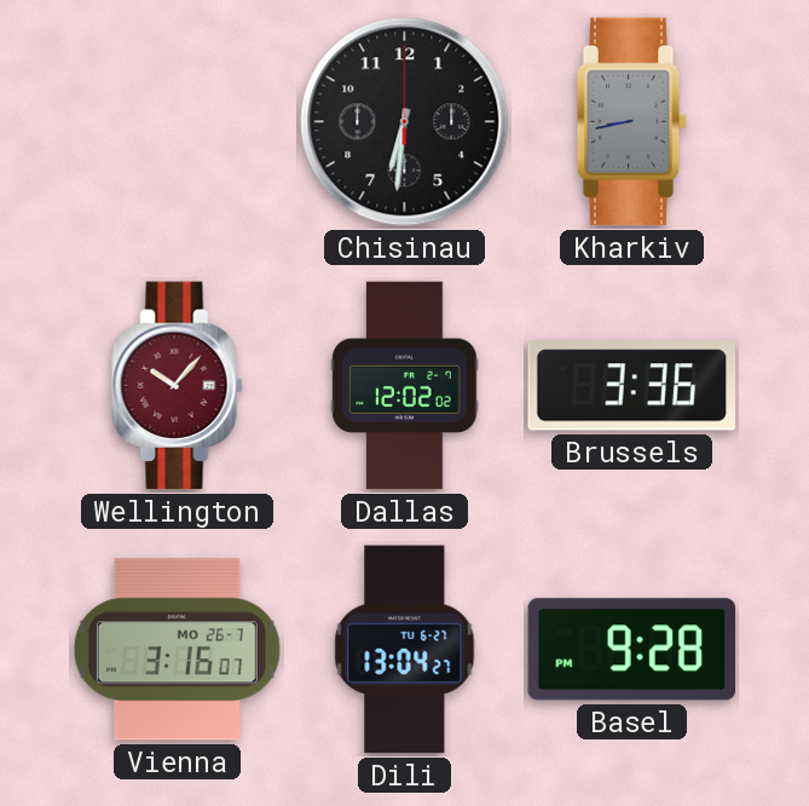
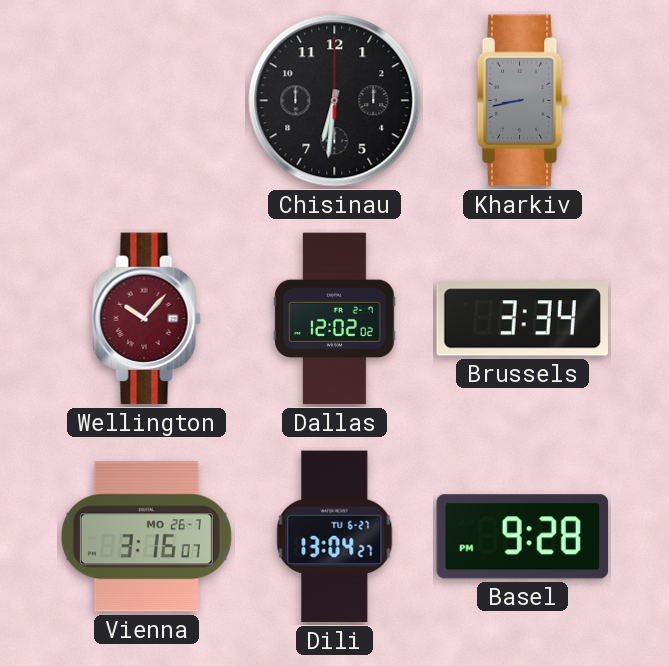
Brussels: 3:36 -> 3:34
